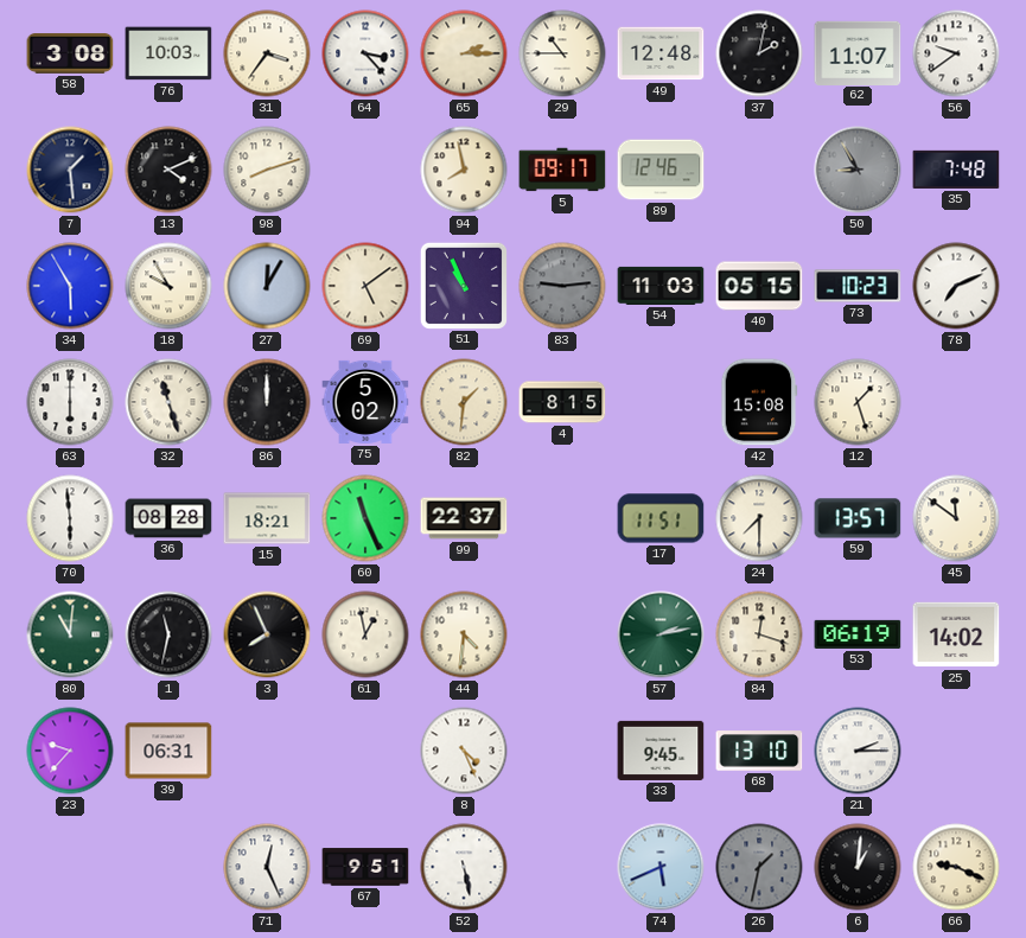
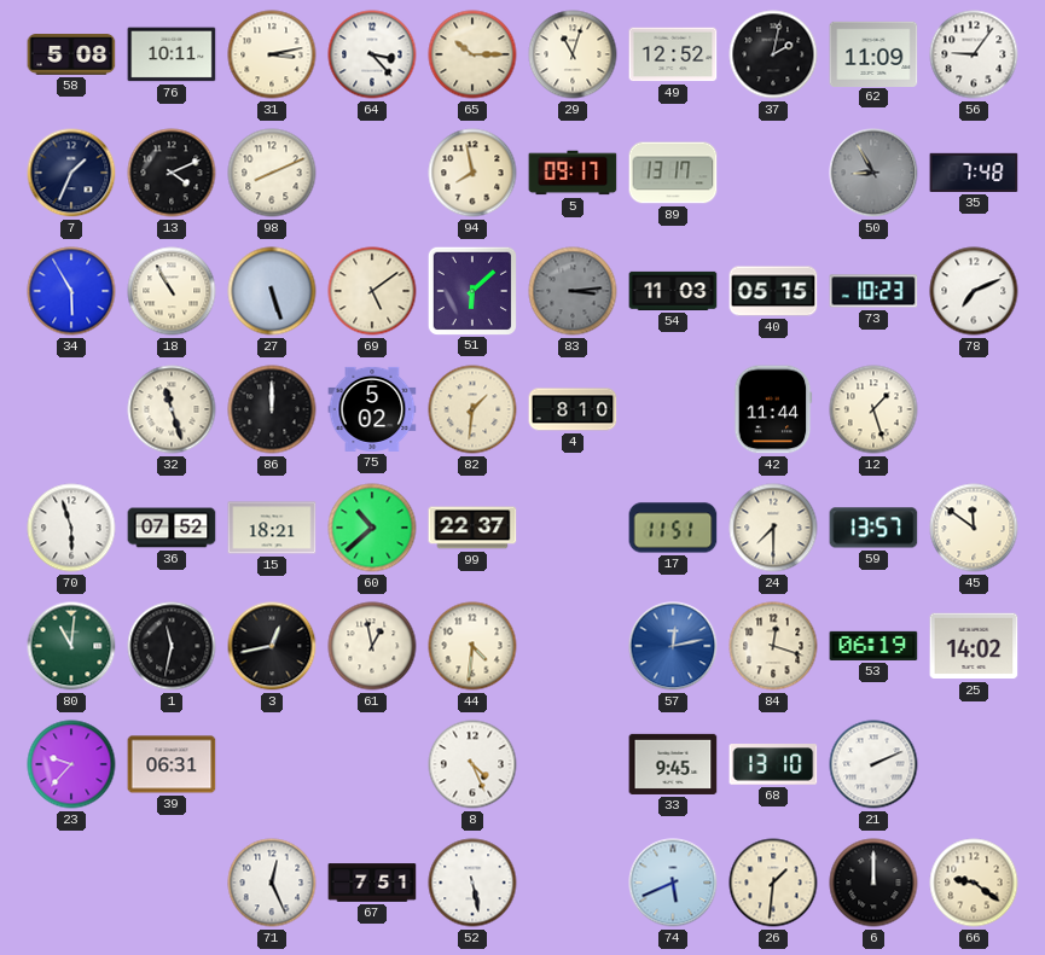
58: 3:08 -> 5:08
76: 10:03 -> 10:11
31: 3:36 -> 3:13
65: 2:15 -> 10:15
29: 10:45 -> 11:03
49: 12:48 -> 12:52
62: 11:07 -> 11:09
56: 9:39 -> 9:06
7: 1:29 -> 1:34
98: 8:12 -> 8:11
89: 12:46 -> 13:17
18: 9:55 -> 10:55
27: 12:05 -> 5:27
51: 10:56 -> 6:08
83: 9:14 -> 3:14
63: 6:00 -> none
4: 8:15 -> 8:10
42: 15:08 -> 11:44
70: 5:59 -> 5:57
36: 08:28 -> 07:52
60: 11:26 -> 10:38
3: 7:56 -> 12:43
57: 2:13 -> 12:13
57 dial: green -> blue
21: 2:15 -> 2:11
67: 9:51 -> 7:51
26: 1:32 -> 1:31
26 dial: grey -> cream
6: 1:01 -> 12:00
66: 9:19 -> 9:21
